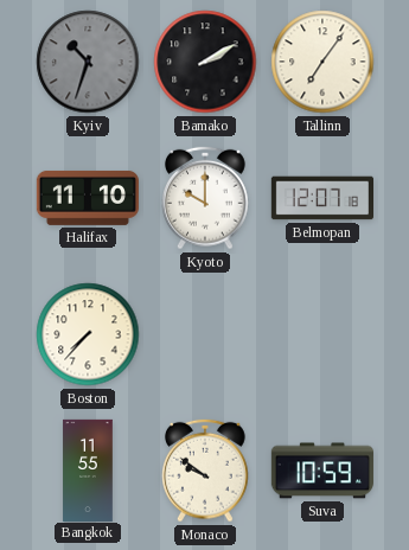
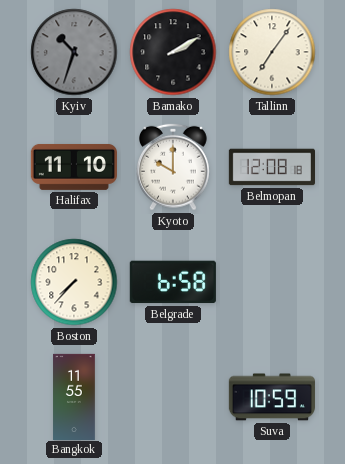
Belmopan: 12:07 -> 12:08
Belgrade: none -> 6:58
Monaco: 9:51 -> none
